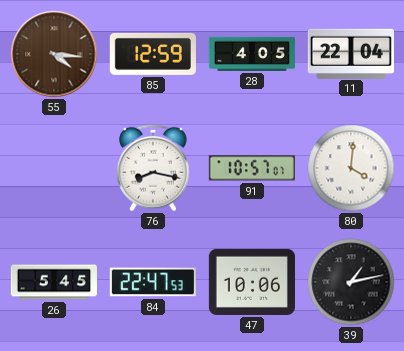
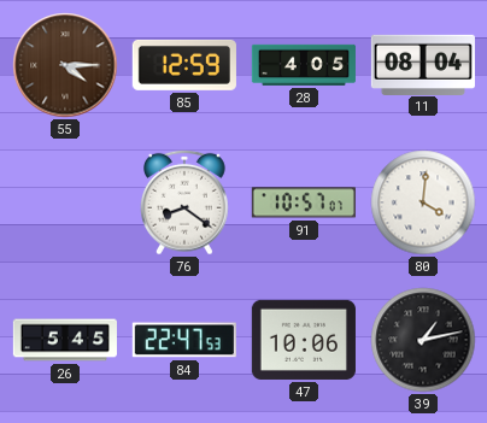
55: 4:16 -> 4:15
11: 22:04 -> 08:04
76: 8:17 -> 8:21
